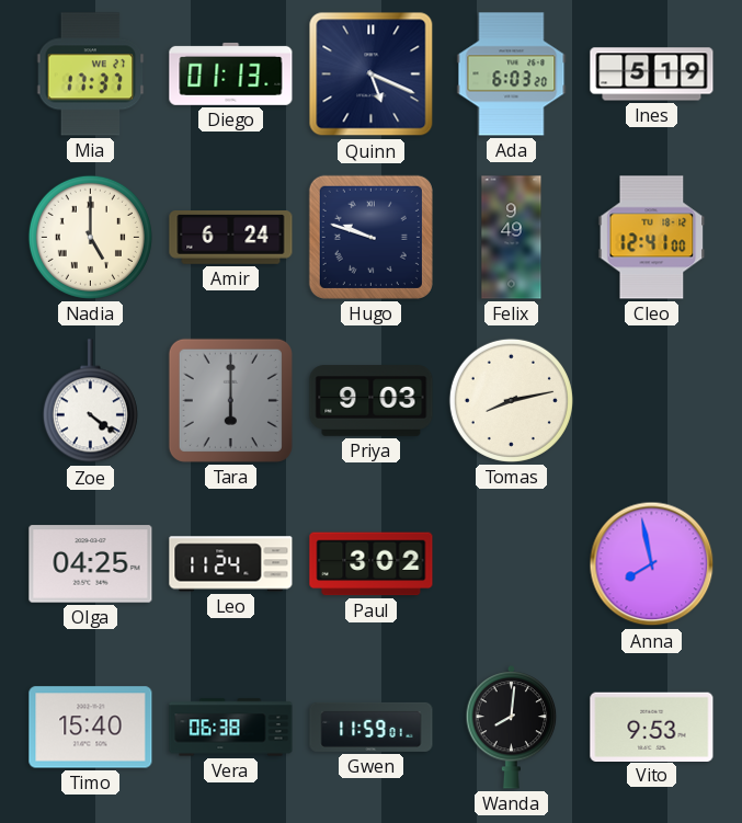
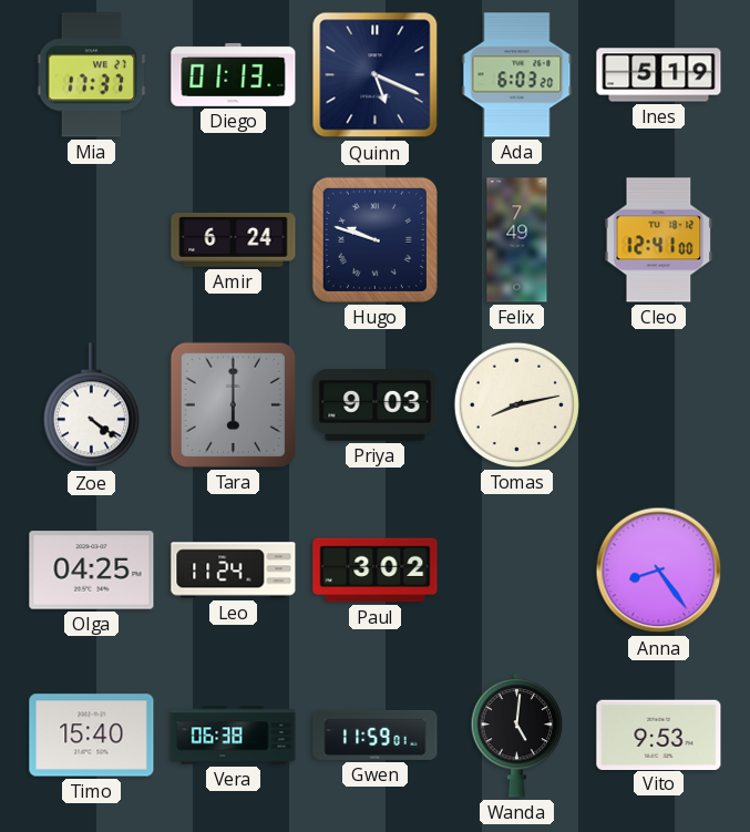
Nadia: 5:00 -> none
Felix: 9:49 -> 7:49
Anna: 7:58 -> 8:24
Wanda: 8:01 -> 5:01
